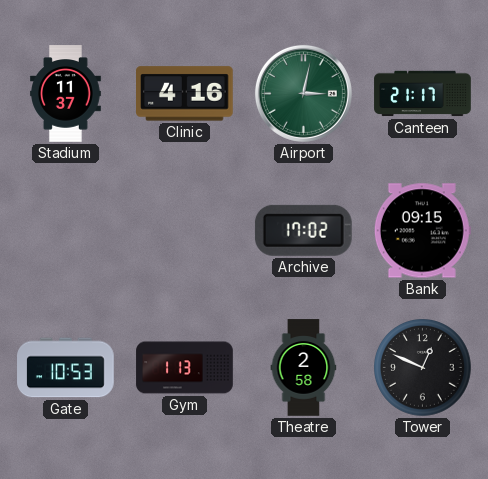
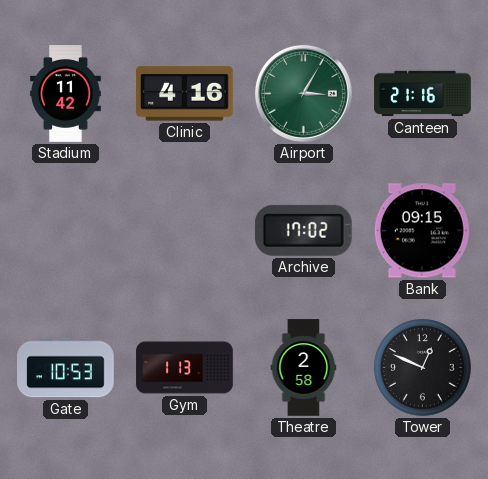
Stadium: 11:37 -> 11:42
Airport: 3:02 -> 3:05
Canteen: 21:17 -> 21:16
